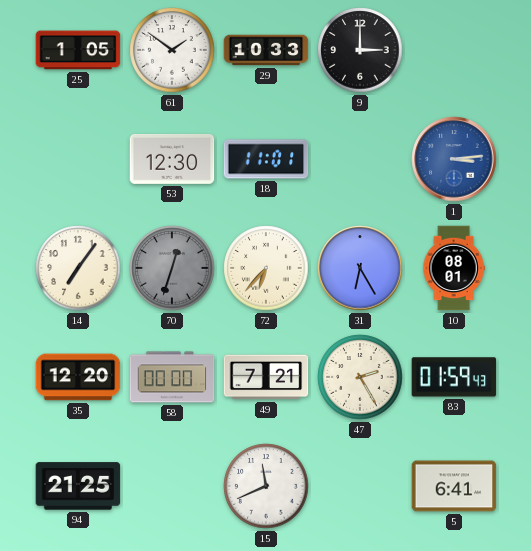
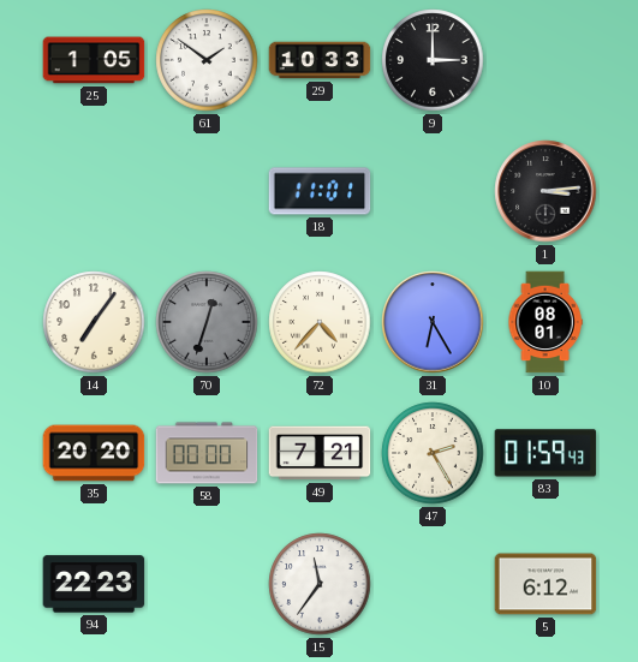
53: 12:30 -> none
1 dial: blue -> black
72: 6:37 -> 4:37
35: 12:20 -> 20:20
94: 21:25 -> 22:23
15: 11:41 -> 11:36
5: 6:41 -> 6:12
